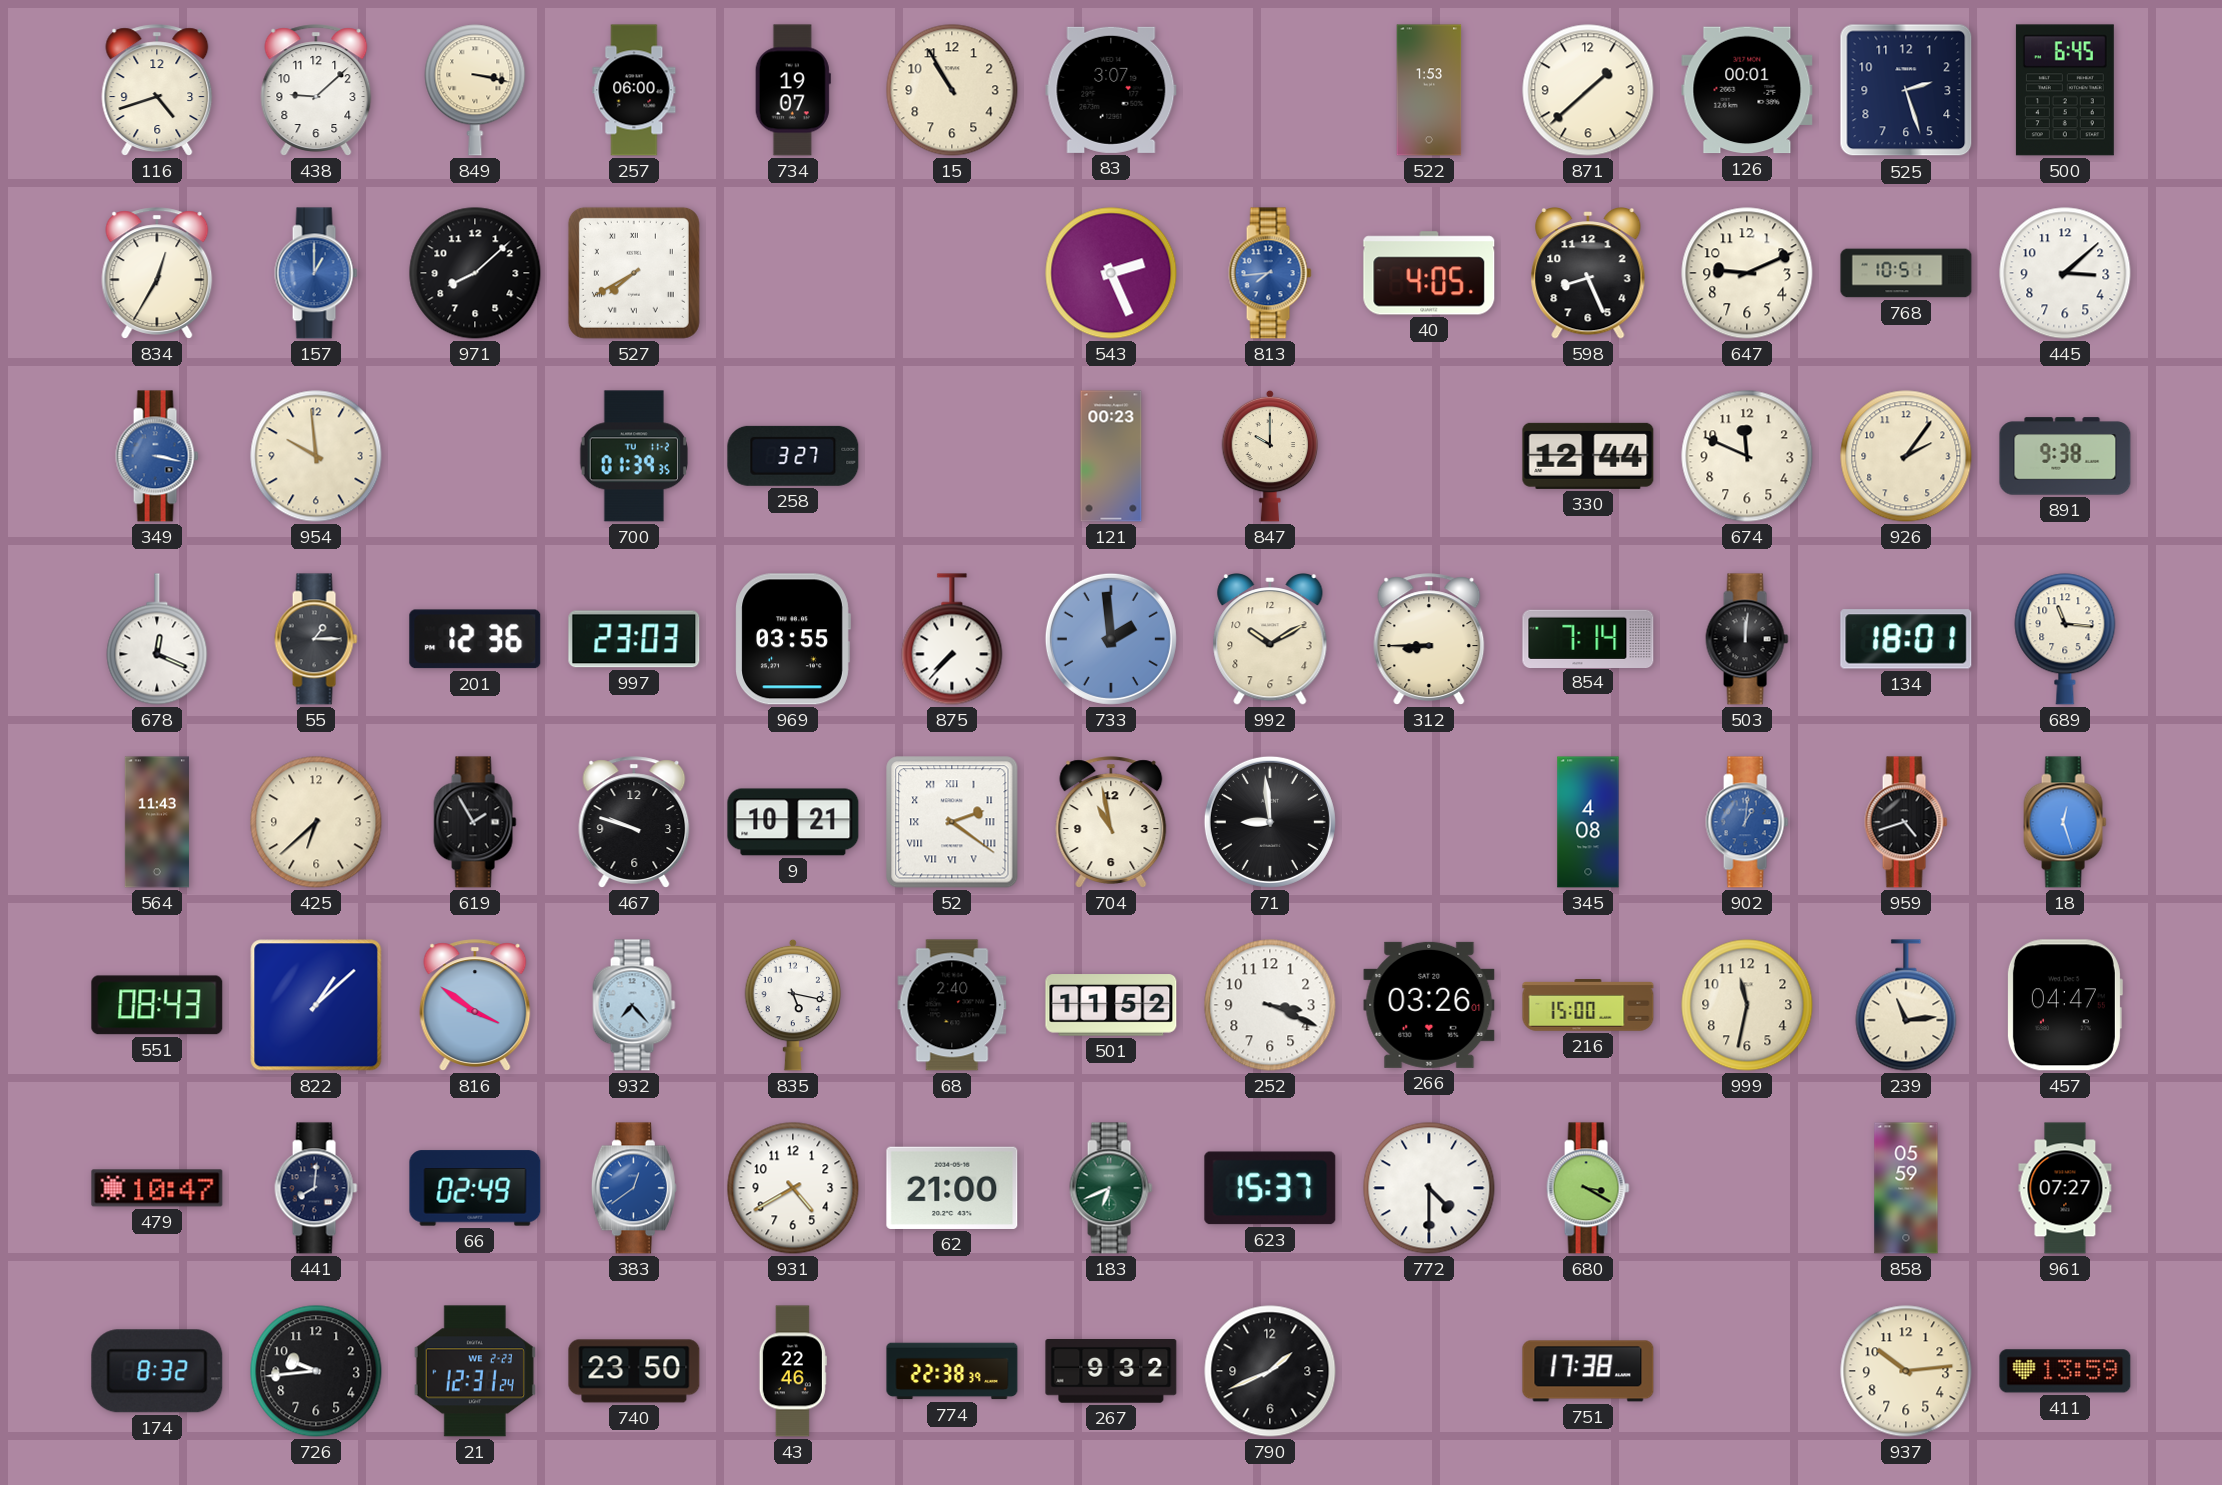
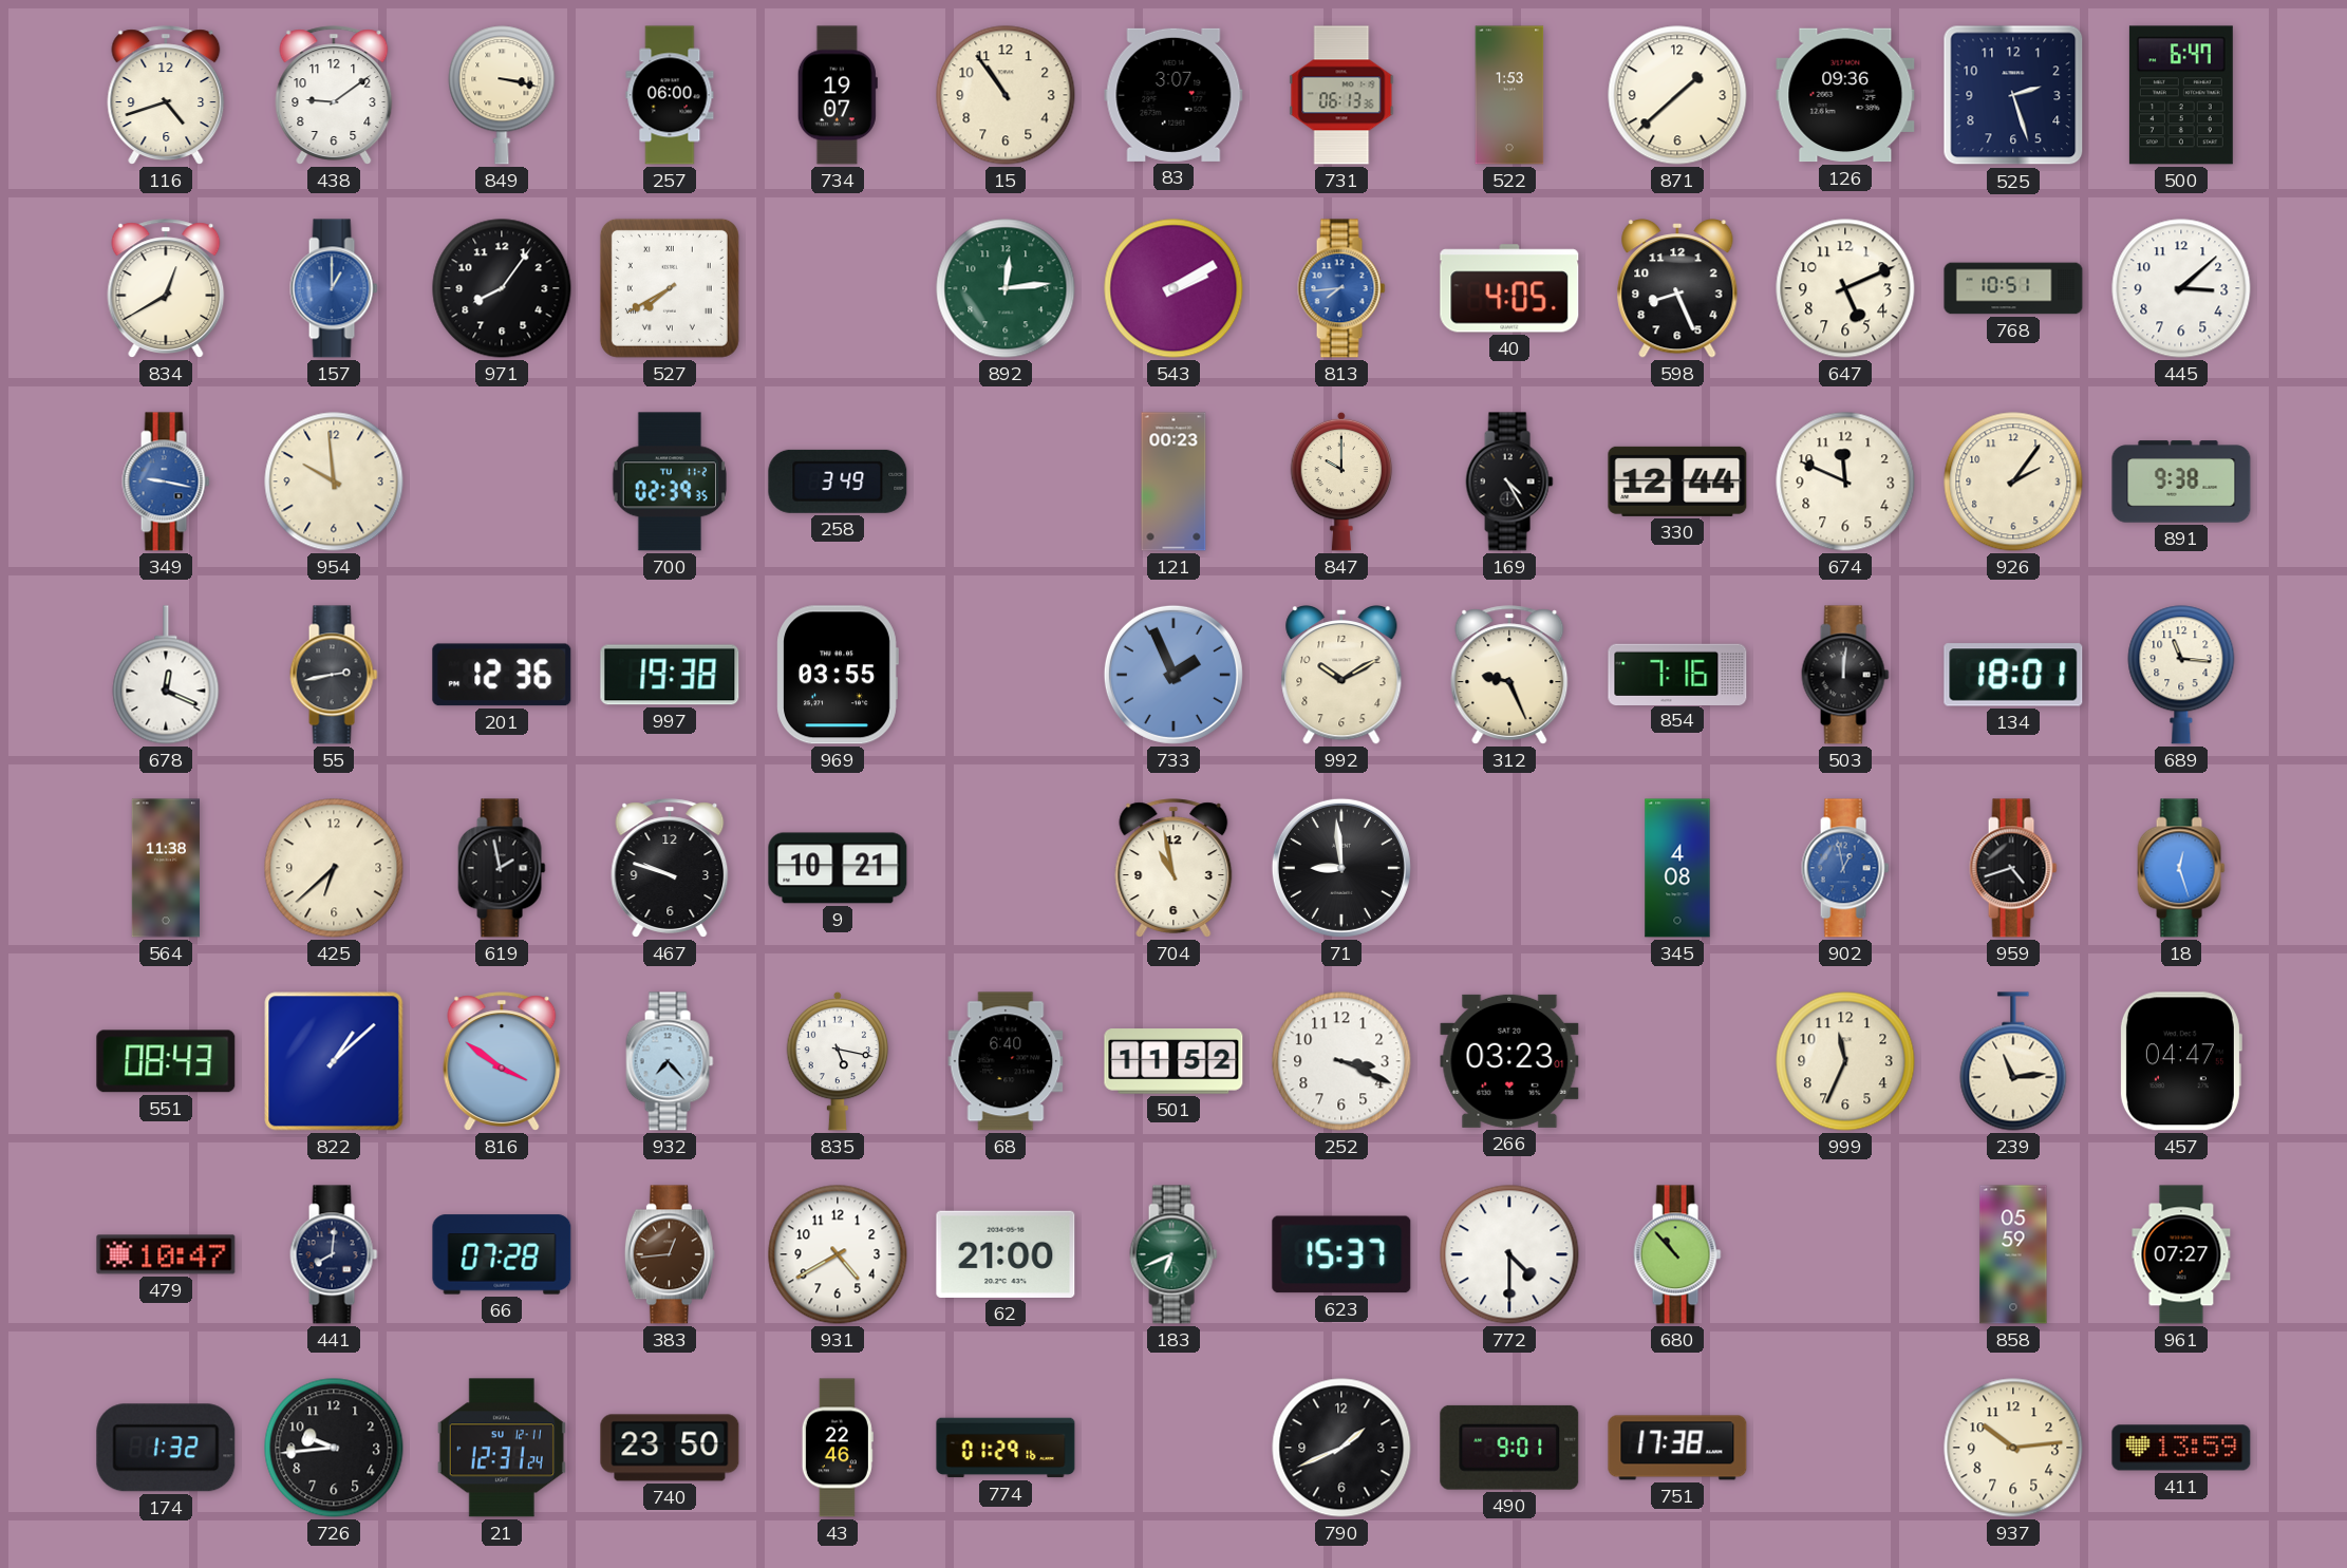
438: 9:08 -> 9:09
15: 10:55 -> 10:54
731: none -> 06:13
126: 00:01 -> 09:36
500: 6:45 -> 6:47
834: 12:35 -> 12:40
971: 8:08 -> 8:06
892: none -> 12:14
543: 2:26 -> 2:10
647: 9:11 -> 5:11
349: 3:17 -> 9:17
700: 01:39 -> 02:39
258: 3:27 -> 3:49
169: none -> 4:25
55: 1:15 -> 2:43
997: 23:03 -> 19:38
875: 7:37 -> none
733: 1:59 -> 1:56
312: 8:45 -> 9:26
854: 7:14 -> 7:16
564: 11:43 -> 11:38
619: 1:55 -> 1:58
52: 2:21 -> none
902: 1:01 -> 12:58
68: 2:40 -> 6:40
266: 03:26 -> 03:23
216: 15:00 -> none
999: 11:32 -> 11:34
66: 02:49 -> 07:28
383: 12:39 -> 12:44
383 dial: blue -> brown
680: 3:20 -> 10:53
174: 8:32 -> 1:32
21 date: WE 2-23 -> SU 12-11
774: 22:38 -> 01:29
267: 9:32 -> none
490: none -> 9:01
